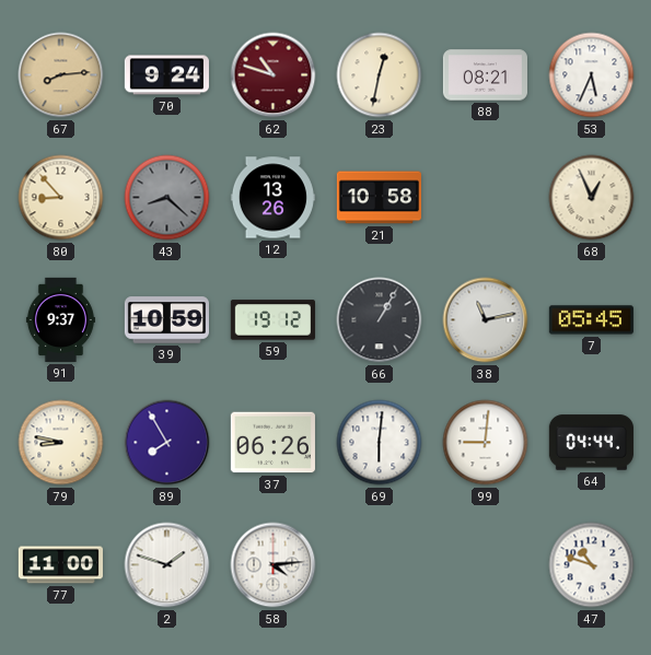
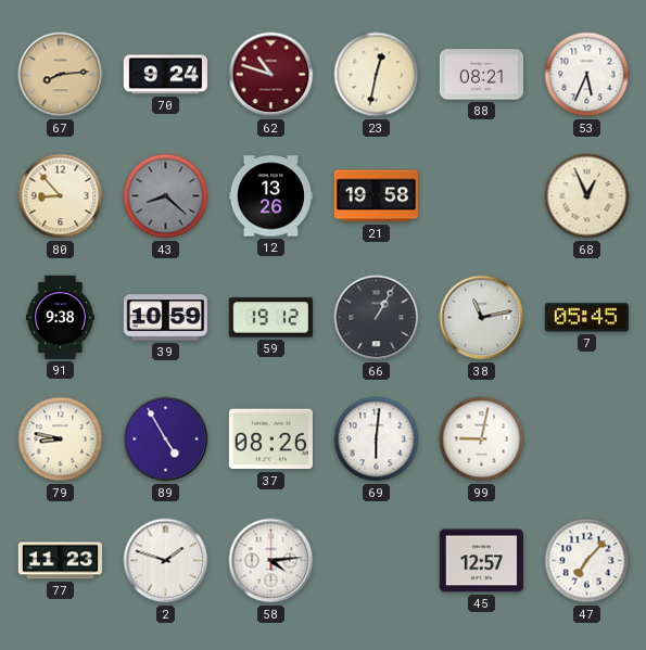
21: 10:58 -> 19:58
91: 9:37 -> 9:38
89: 7:55 -> 4:55
37: 06:26 -> 08:26
99: 9:01 -> 9:02
64: 04:44 -> none
77: 11:00 -> 11:23
45: none -> 12:57
47: 10:48 -> 7:07
